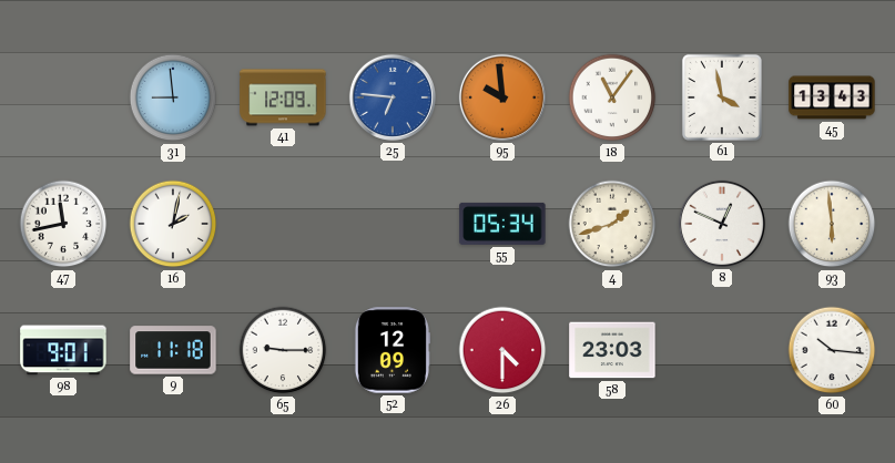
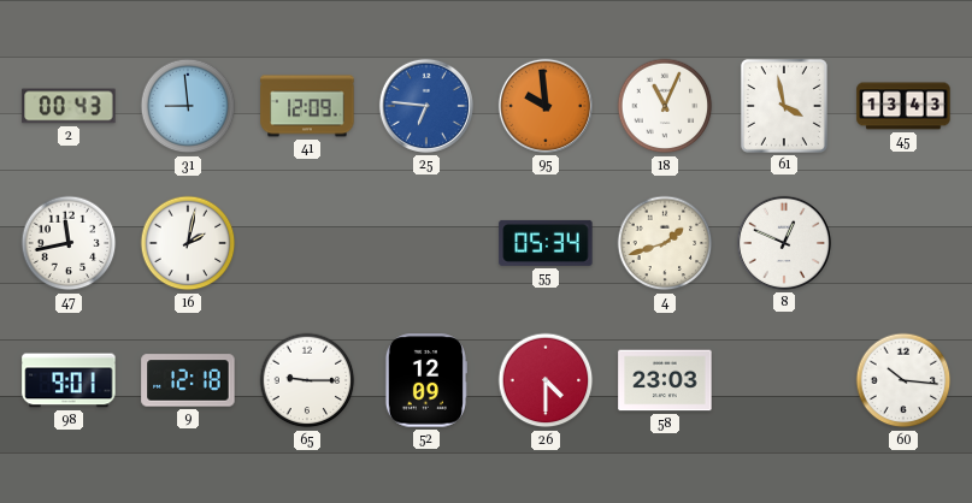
2: none -> 00:43
18: 11:06 -> 11:04
93: 5:59 -> none
9: 11:18 -> 12:18
